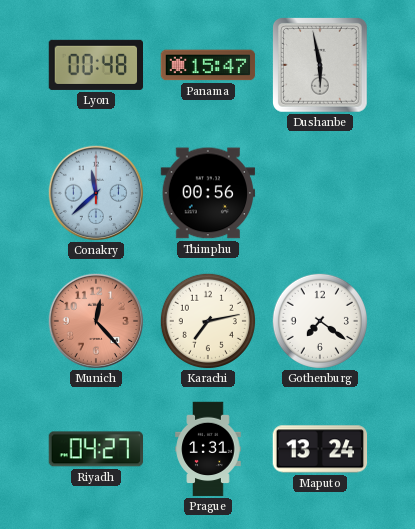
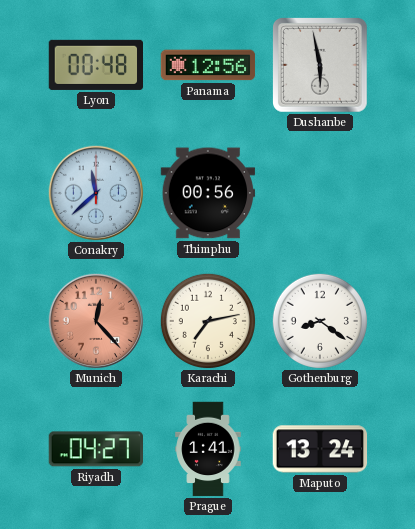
Panama: 15:47 -> 12:56
Gothenburg: 7:21 -> 8:21
Prague: 1:31 -> 1:41
